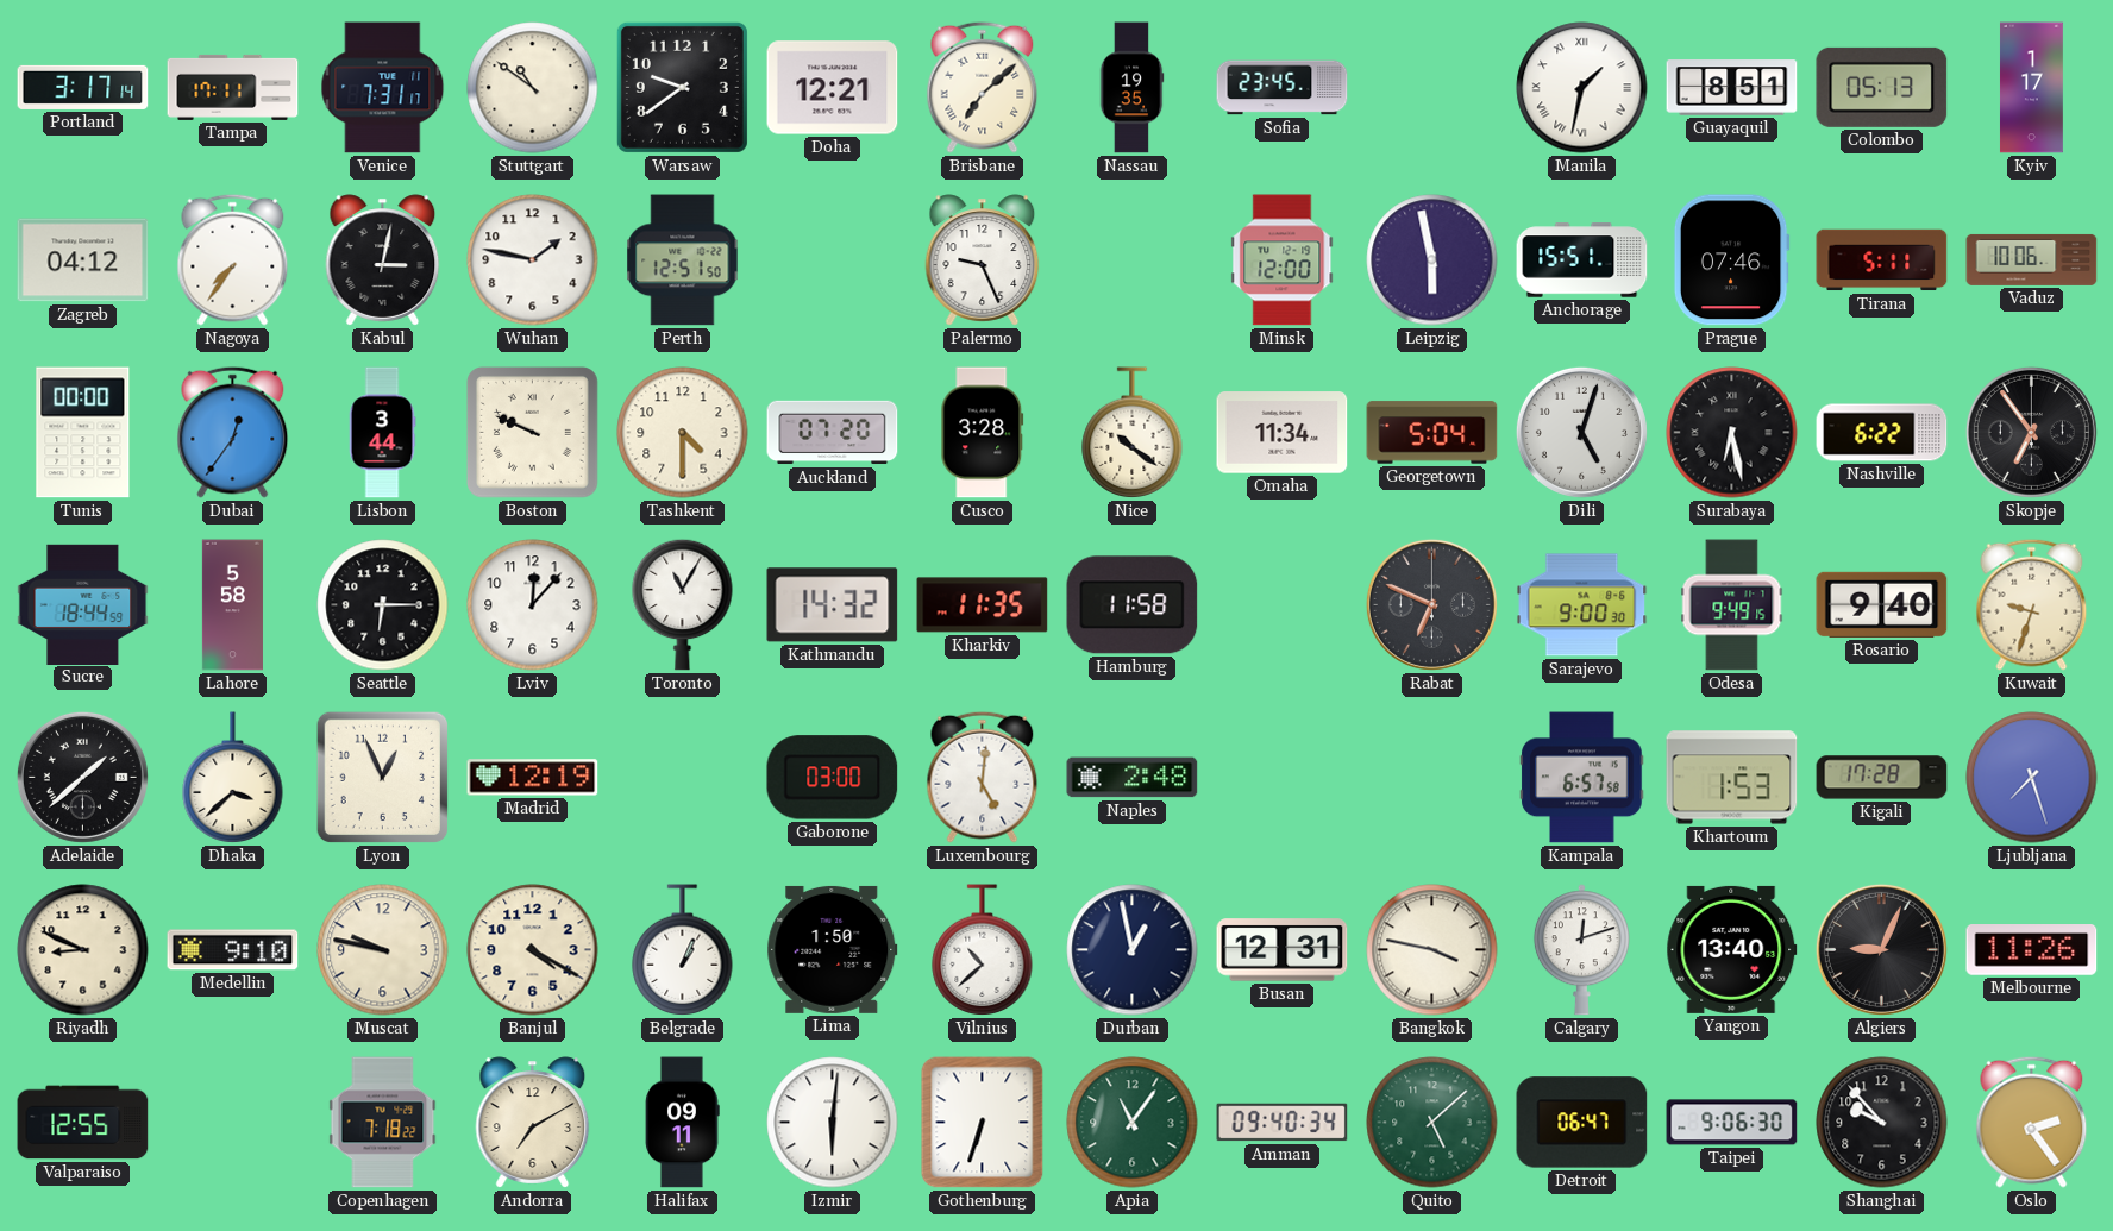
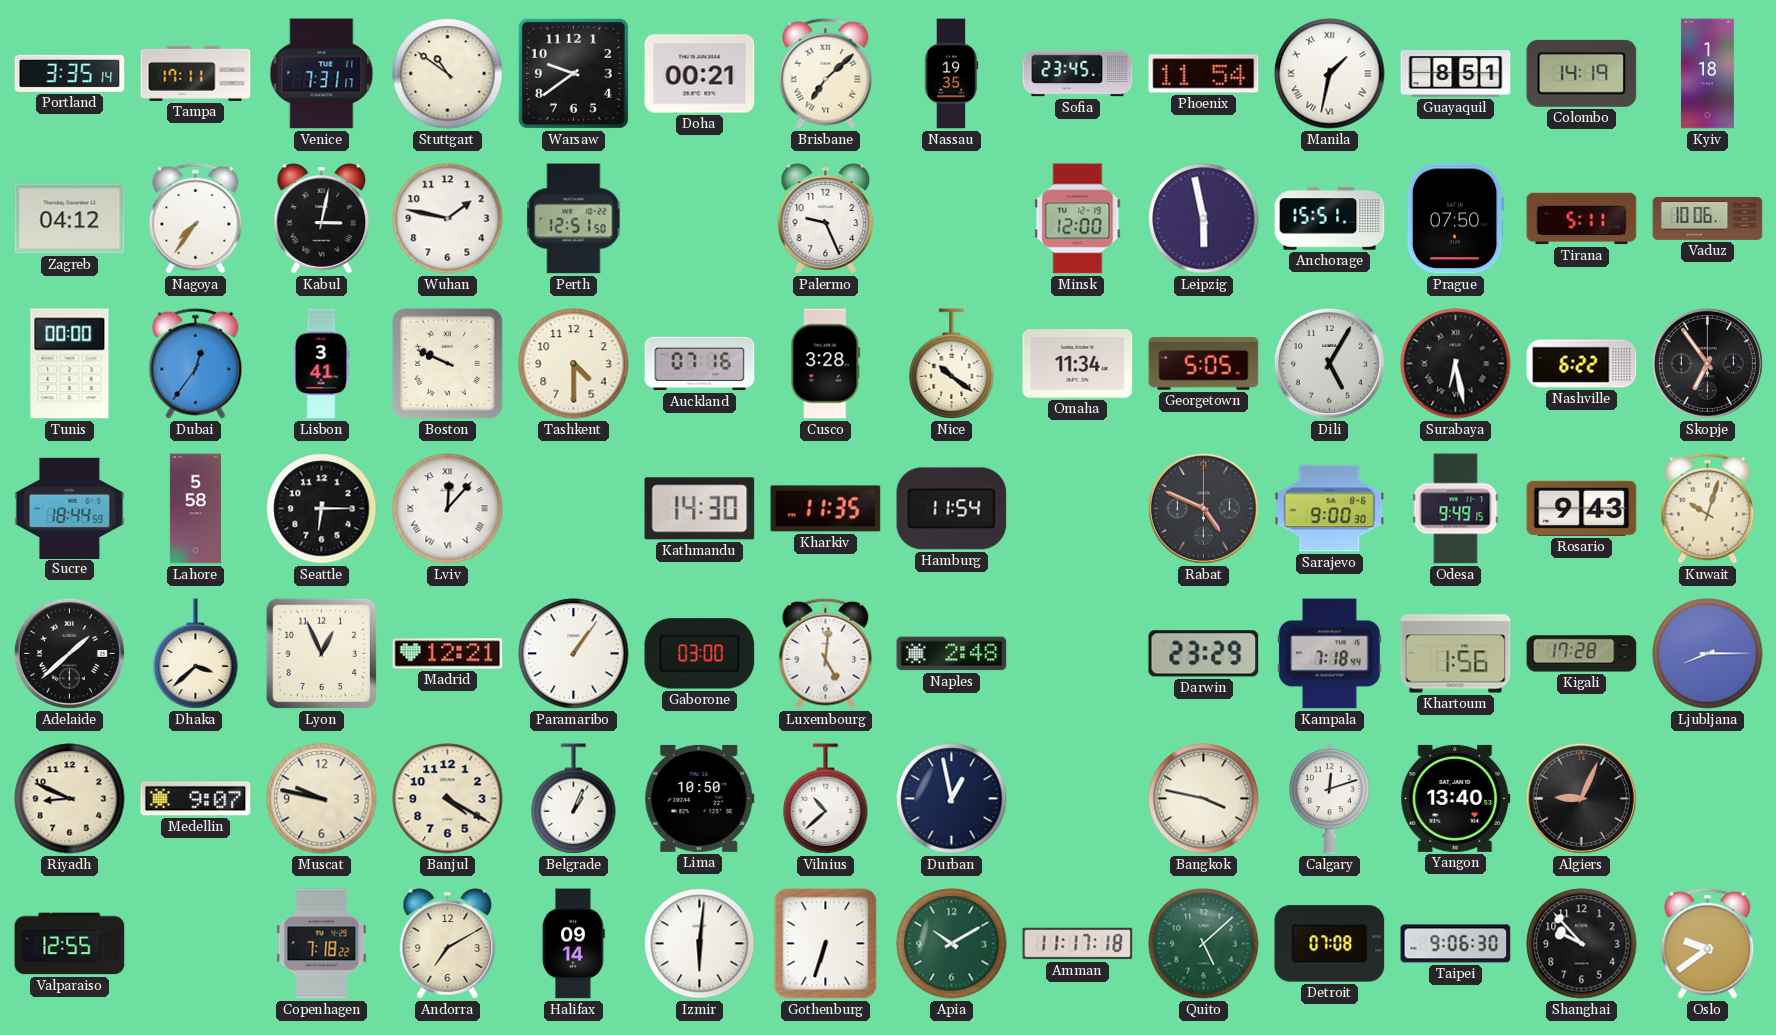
Portland: 3:17 -> 3:35
Doha: 12:21 -> 00:21
Phoenix: none -> 11:54
Colombo: 05:13 -> 14:19
Kyiv: 1:17 -> 1:18
Prague: 07:46 -> 07:50
Lisbon: 3:44 -> 3:41
Auckland: 07:20 -> 07:16
Georgetown: 5:04 -> 5:05
Dili: 5:03 -> 5:05
Lviv numerals: Arabic -> Roman
Toronto: 11:05 -> none
Kathmandu: 14:32 -> 14:30
Hamburg: 11:58 -> 11:54
Rabat: 6:49 -> 4:49
Rosario: 9:40 -> 9:43
Kuwait: 9:33 -> 10:03
Madrid: 12:19 -> 12:21
Paramaribo: none -> 1:06
Darwin: none -> 23:29
Kampala: 6:57 -> 7:18
Khartoum: 1:53 -> 1:56
Ljubljana: 7:27 -> 8:15
Medellin: 9:10 -> 9:07
Lima: 1:50 -> 10:50
Busan: 12:31 -> none
Melbourne: 11:26 -> none
Halifax: 09:11 -> 09:14
Apia: 11:06 -> 10:10
Amman: 09:40 -> 11:17
Detroit: 06:47 -> 07:08
Oslo: 2:24 -> 9:39
